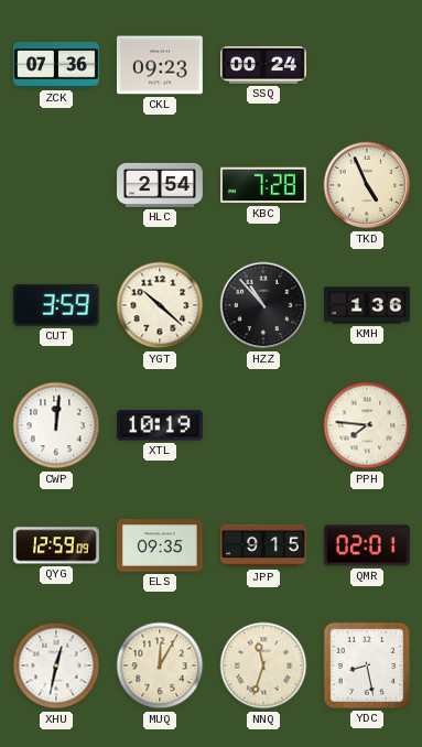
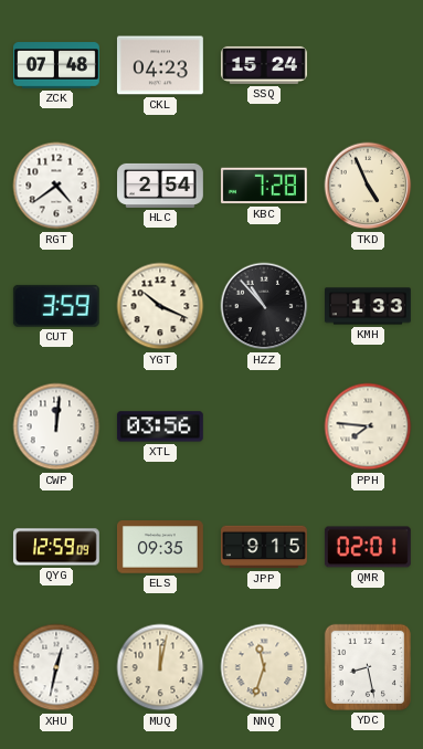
ZCK: 07:36 -> 07:48
CKL: 09:23 -> 04:23
SSQ: 00:24 -> 15:24
RGT: none -> 4:39
YGT: 10:22 -> 10:19
KMH: 1:36 -> 1:33
XTL: 10:19 -> 03:56
MUQ: 12:05 -> 12:02
